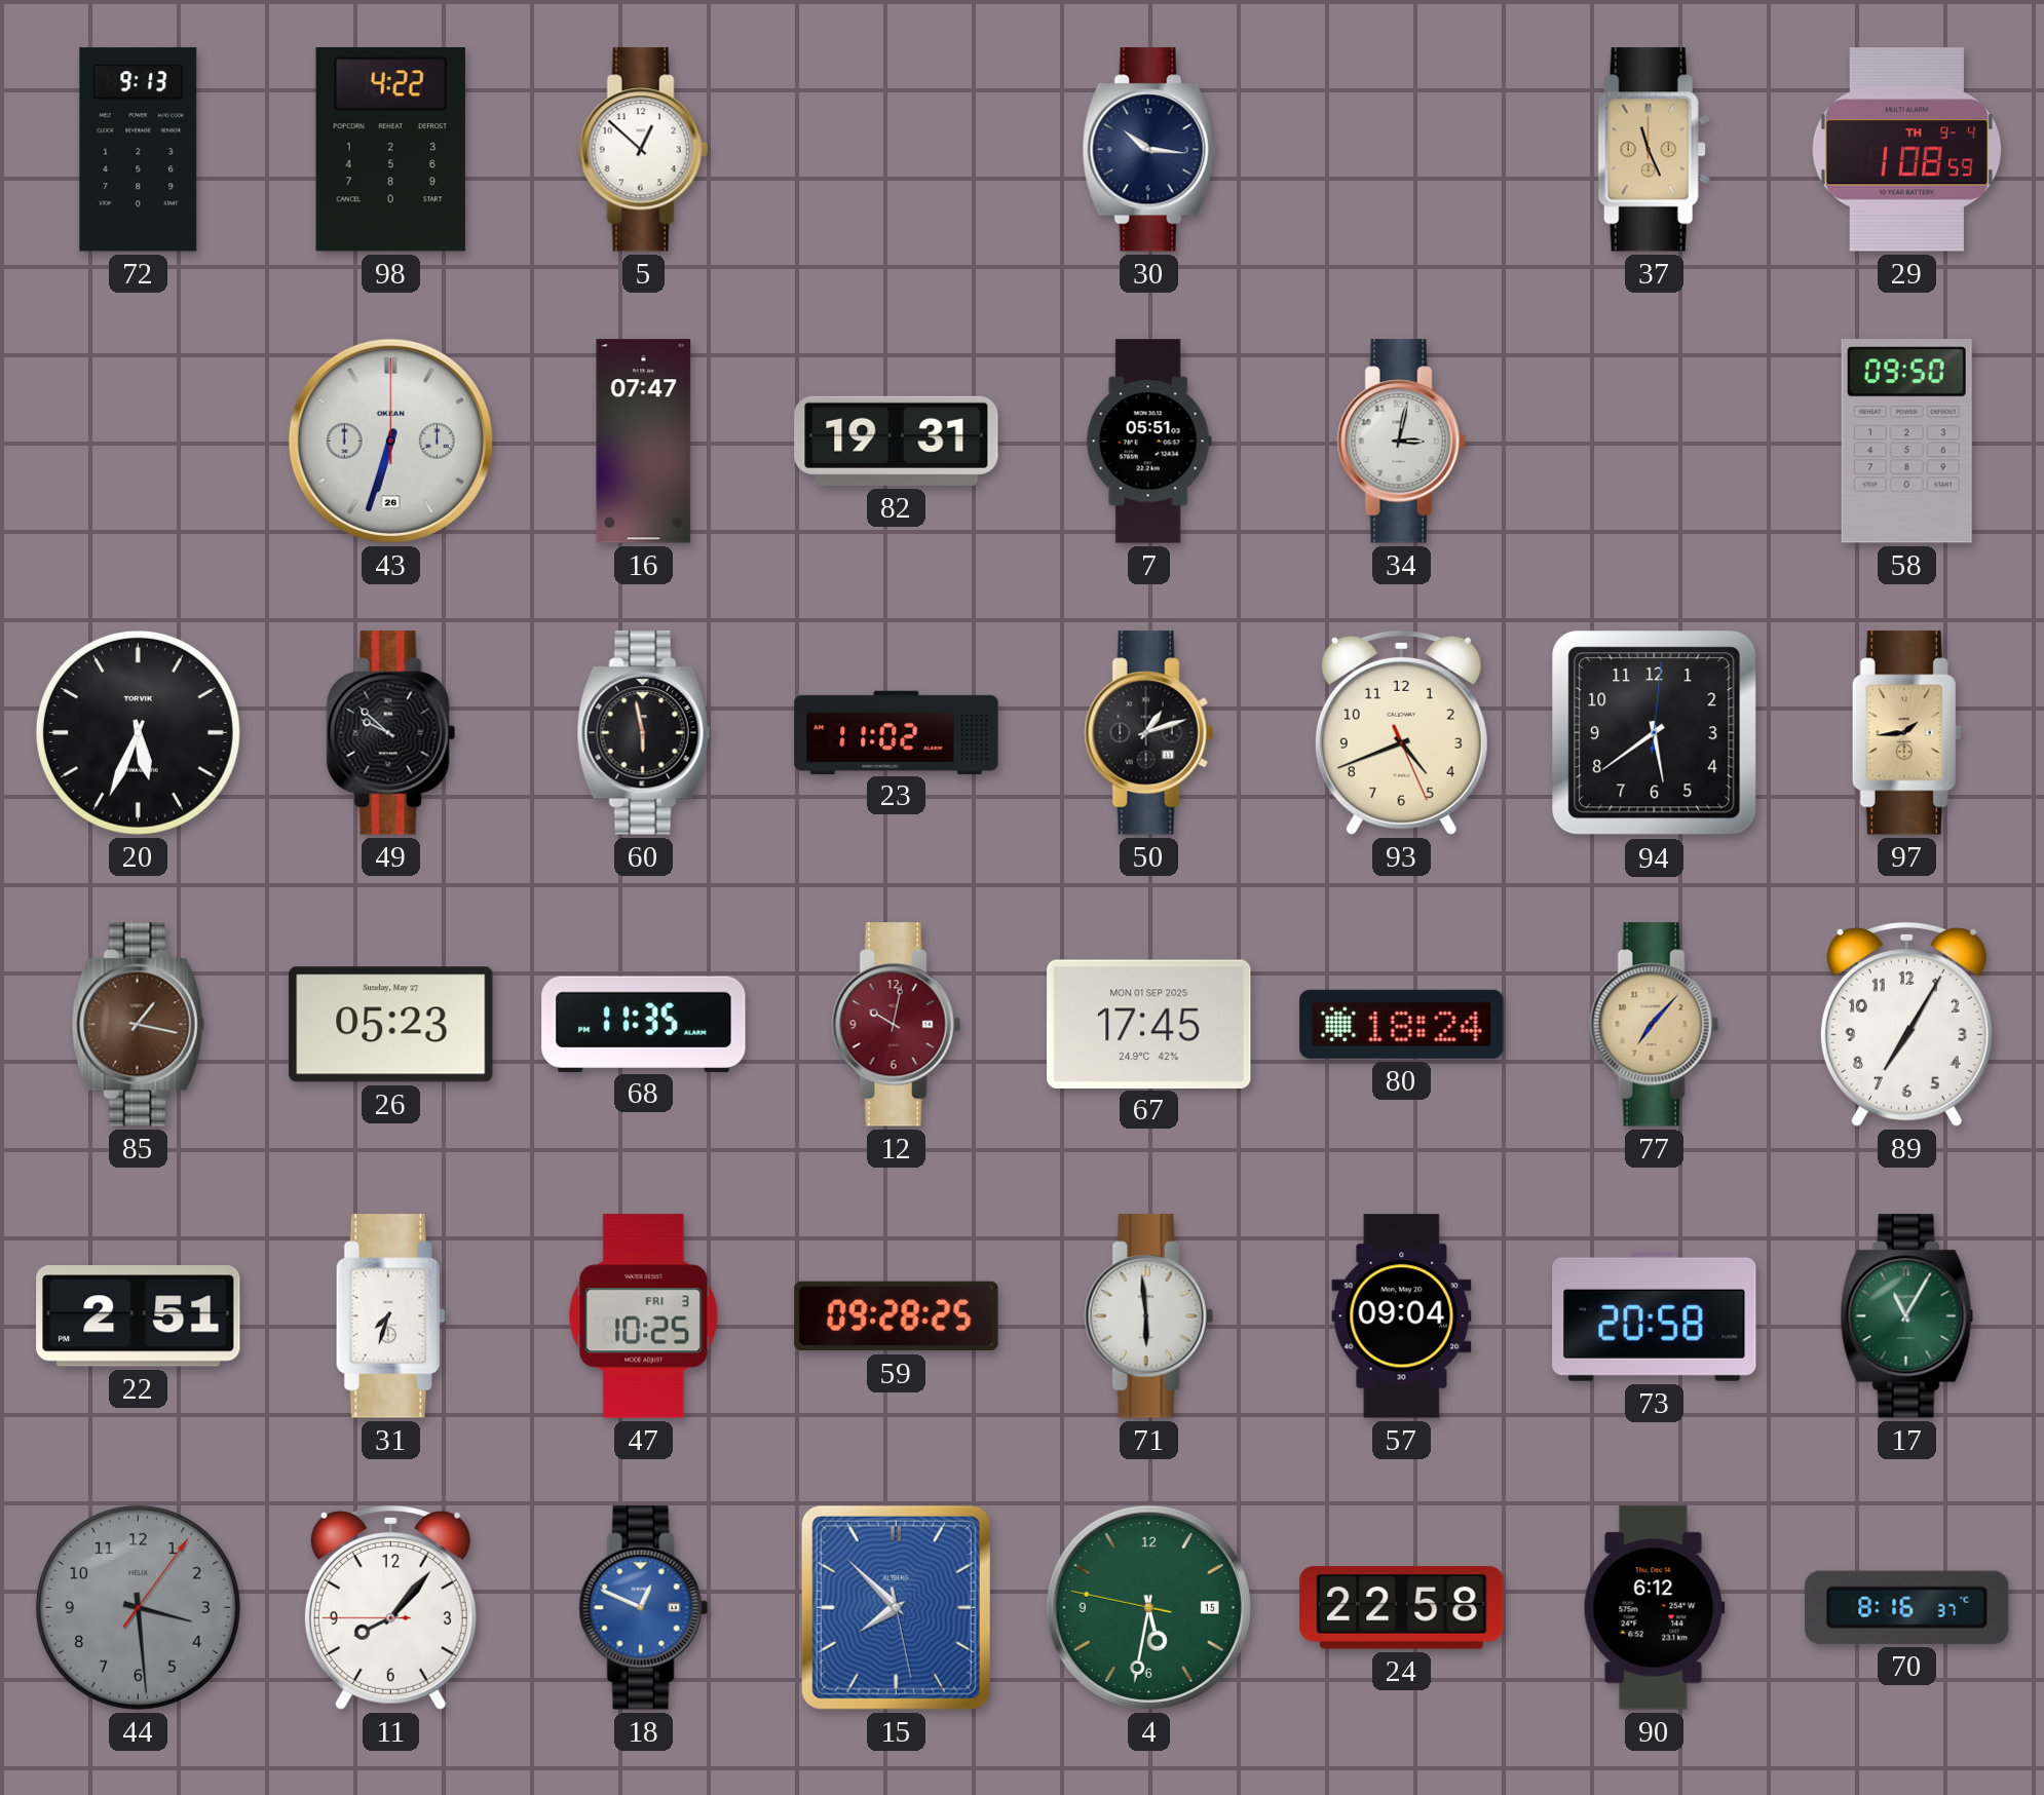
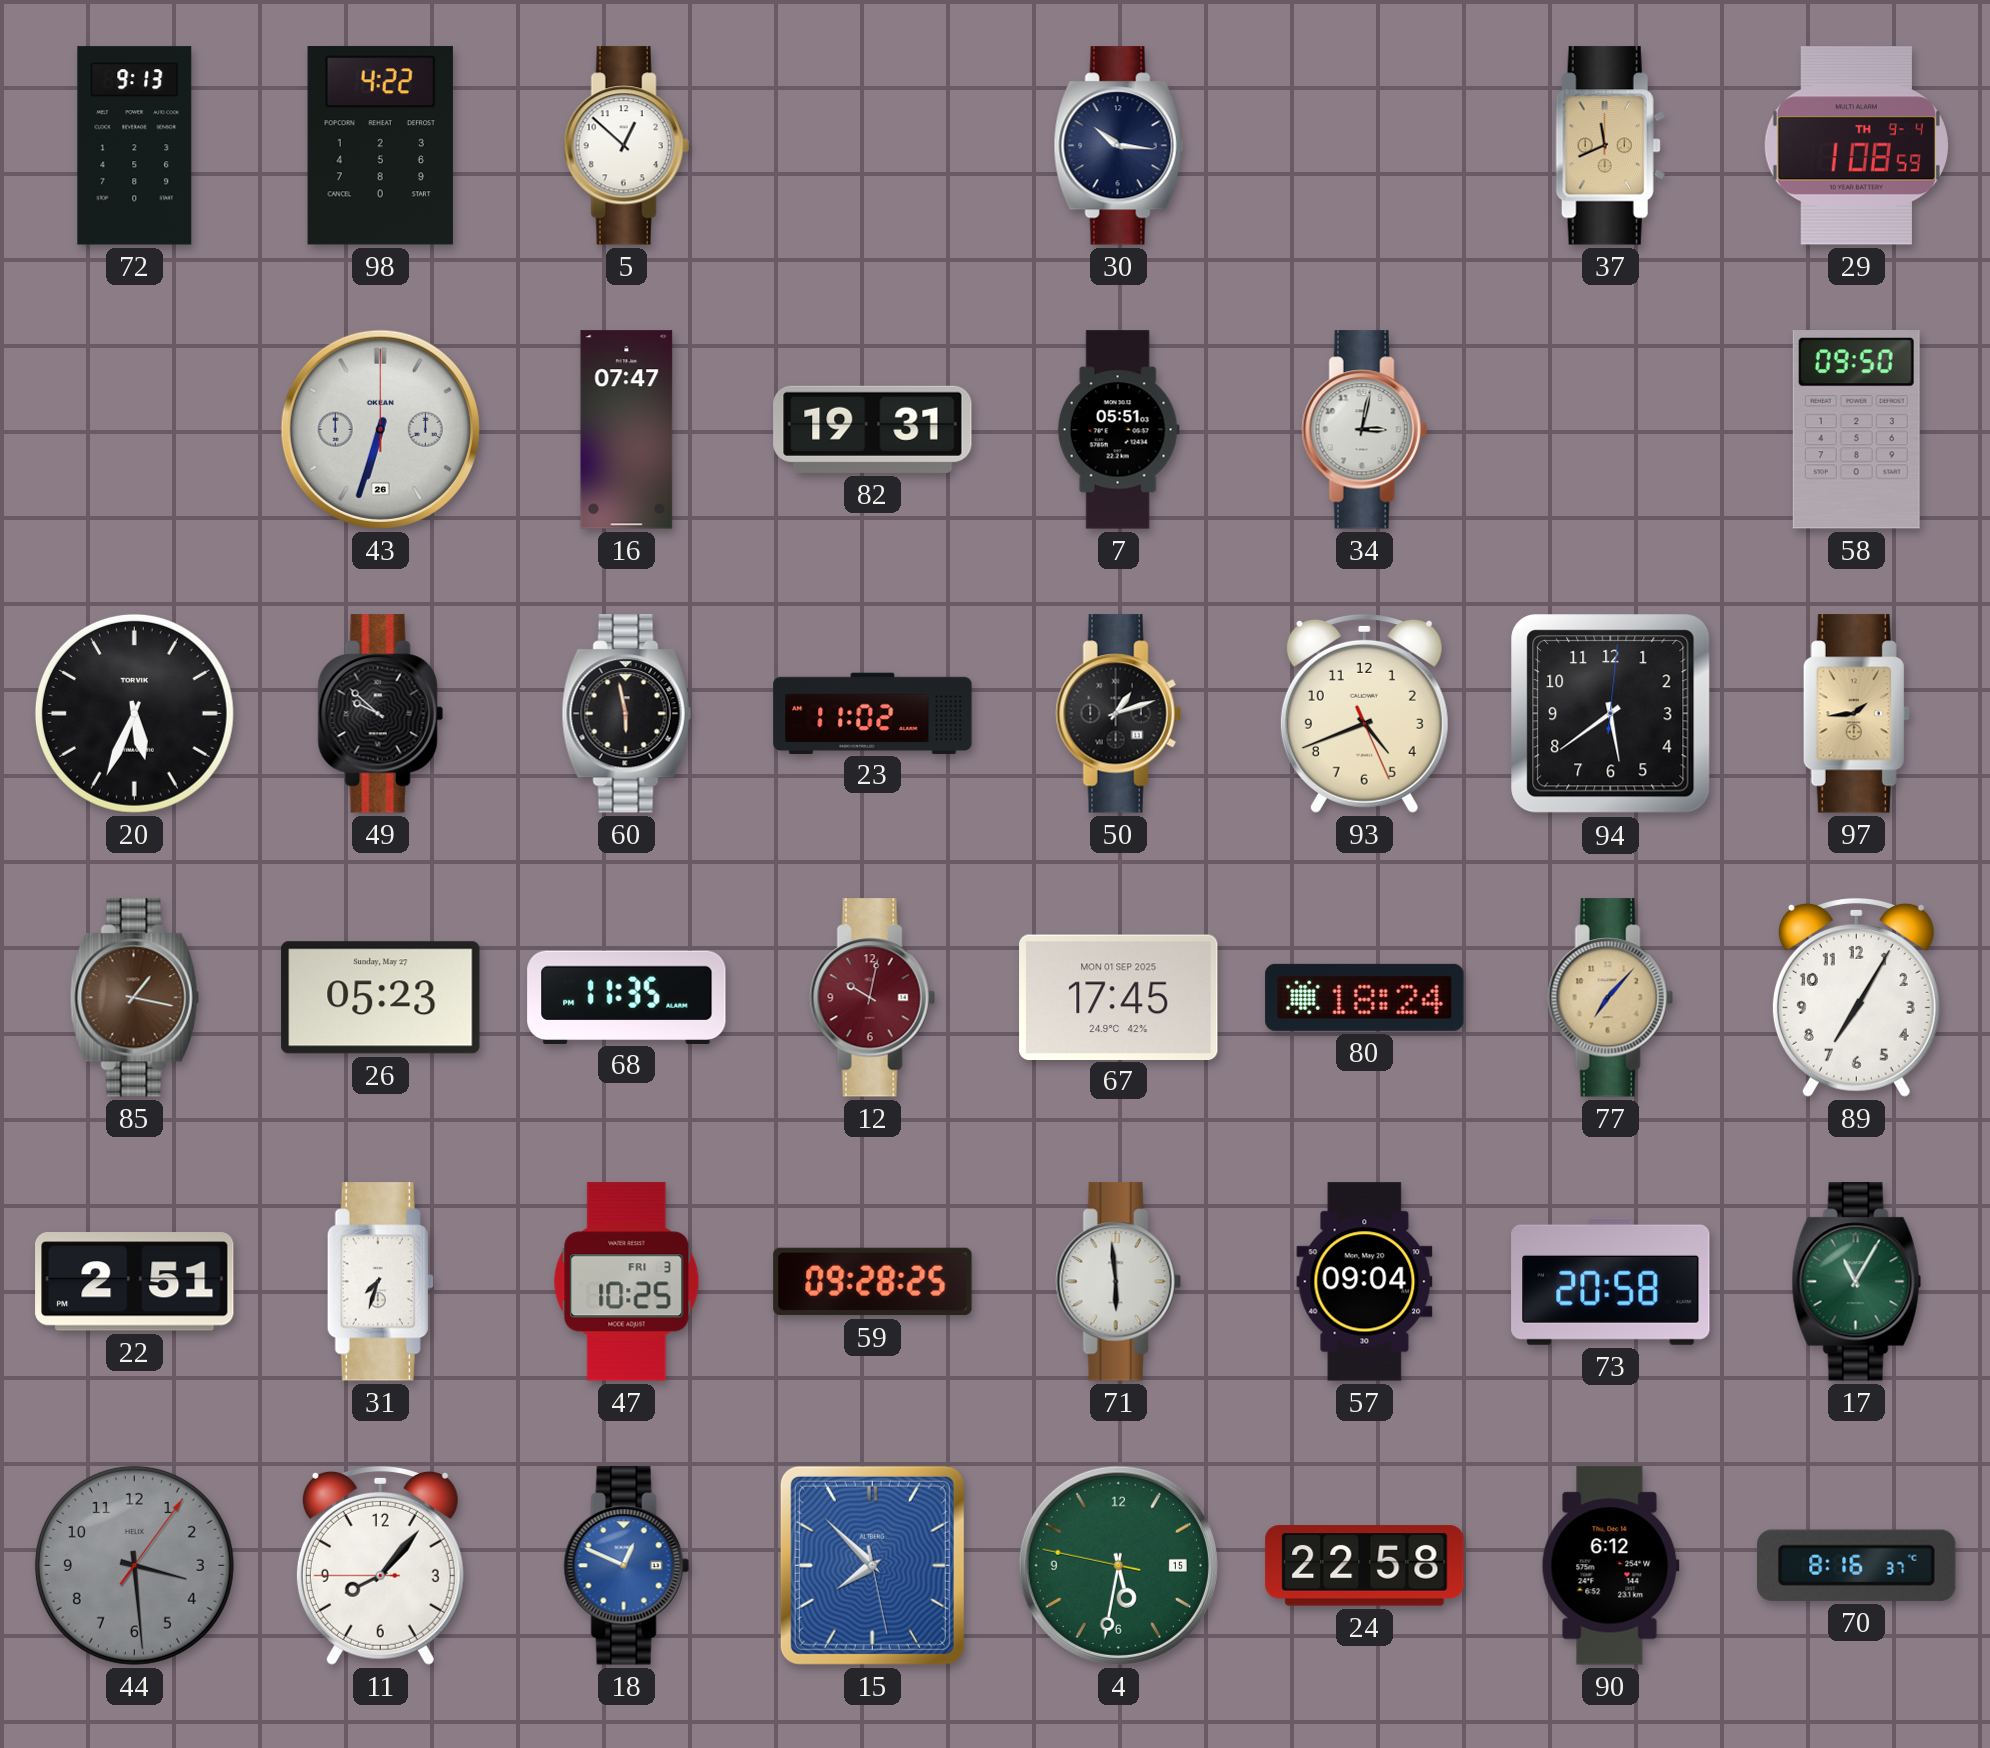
37: 11:26 -> 11:41
